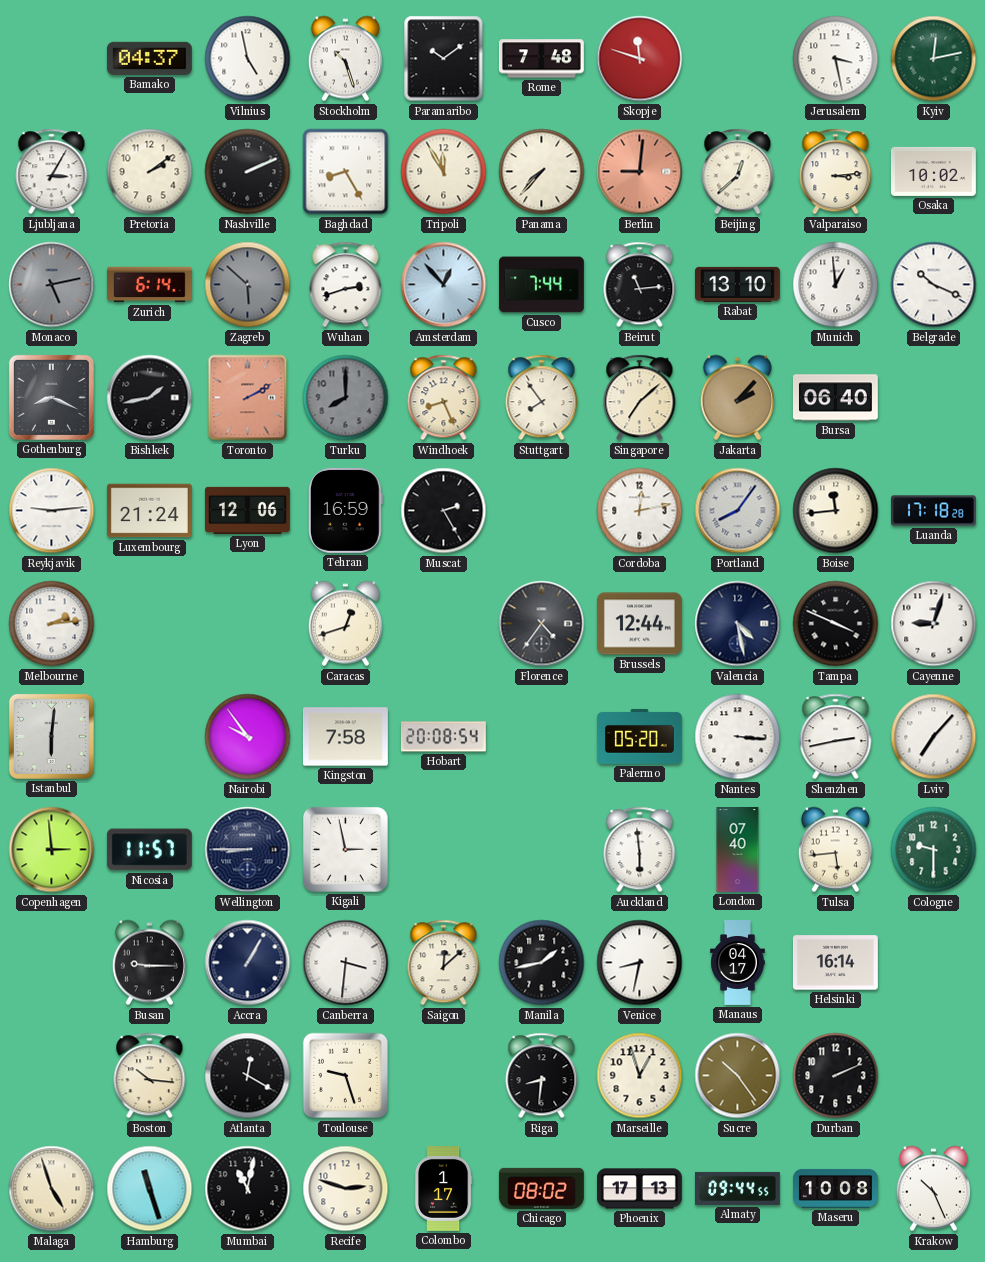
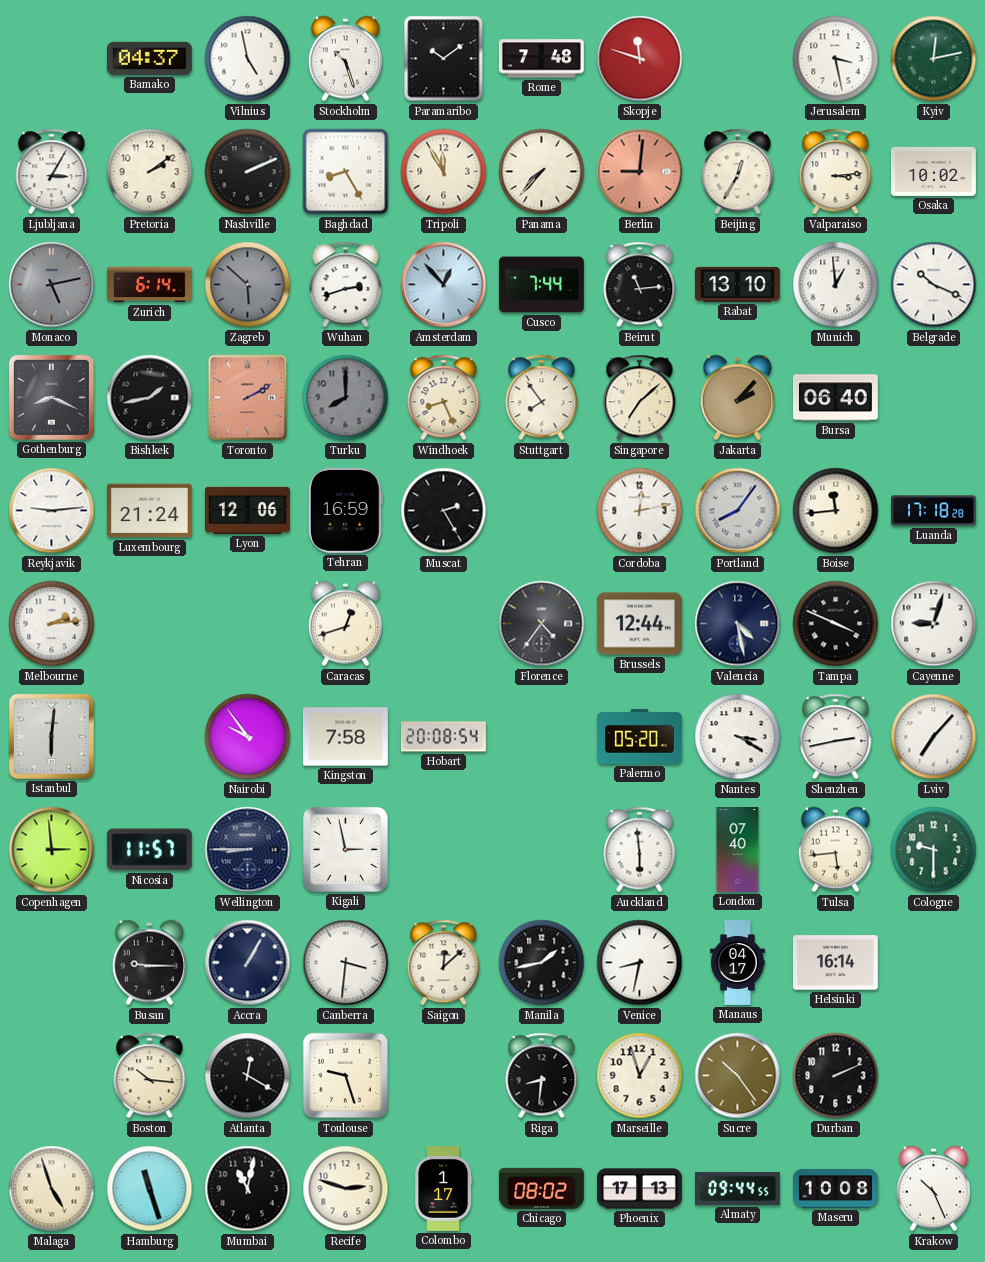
Beijing: 12:38 -> 12:35
Nantes: 3:16 -> 3:20
